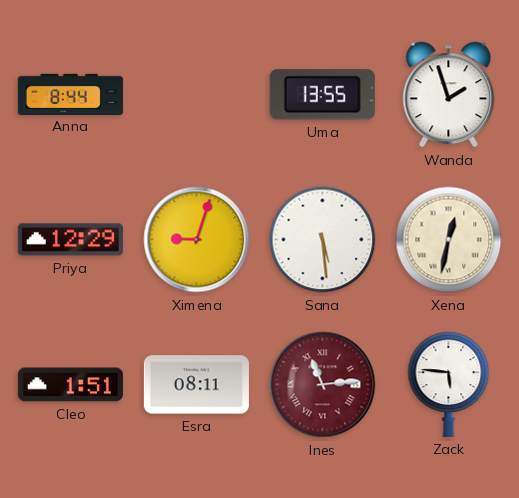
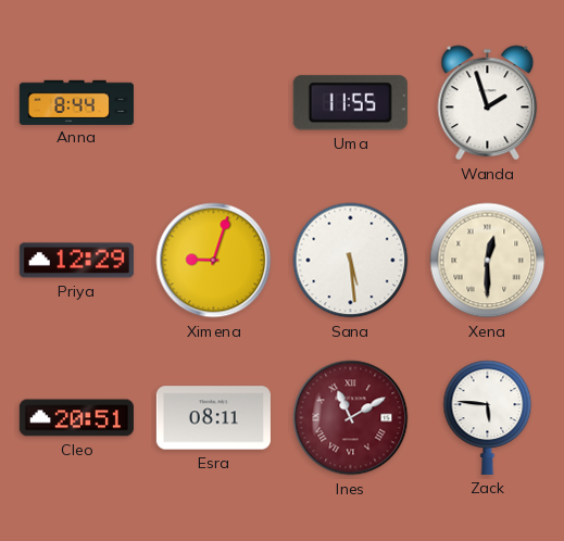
Uma: 13:55 -> 11:55
Xena: 12:32 -> 12:30
Cleo: 1:51 -> 20:51
Ines: 11:14 -> 11:10
